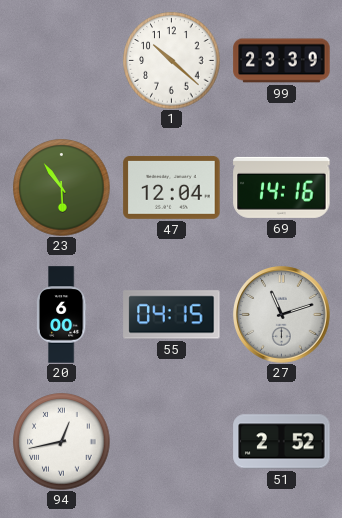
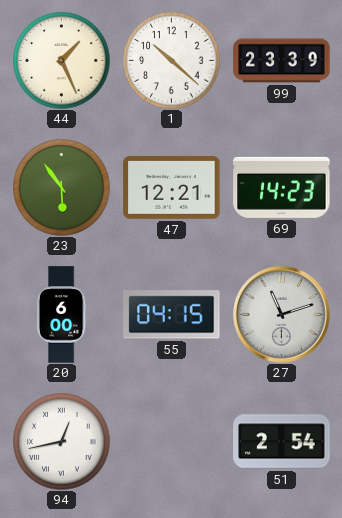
44: none -> 1:26
47: 12:04 -> 12:21
69: 14:16 -> 14:23
51: 2:52 -> 2:54
